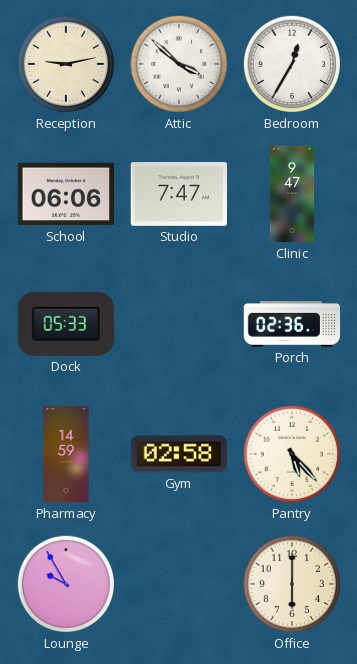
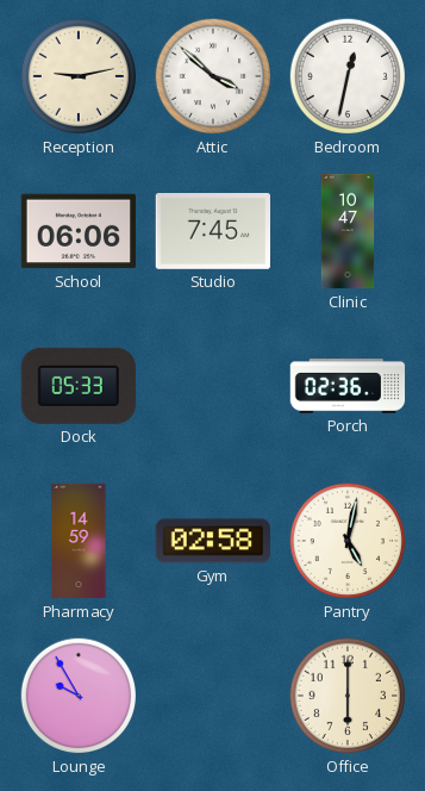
Bedroom: 12:35 -> 12:32
Studio: 7:47 -> 7:45
Clinic: 9:47 -> 10:47
Pantry: 5:23 -> 5:02
